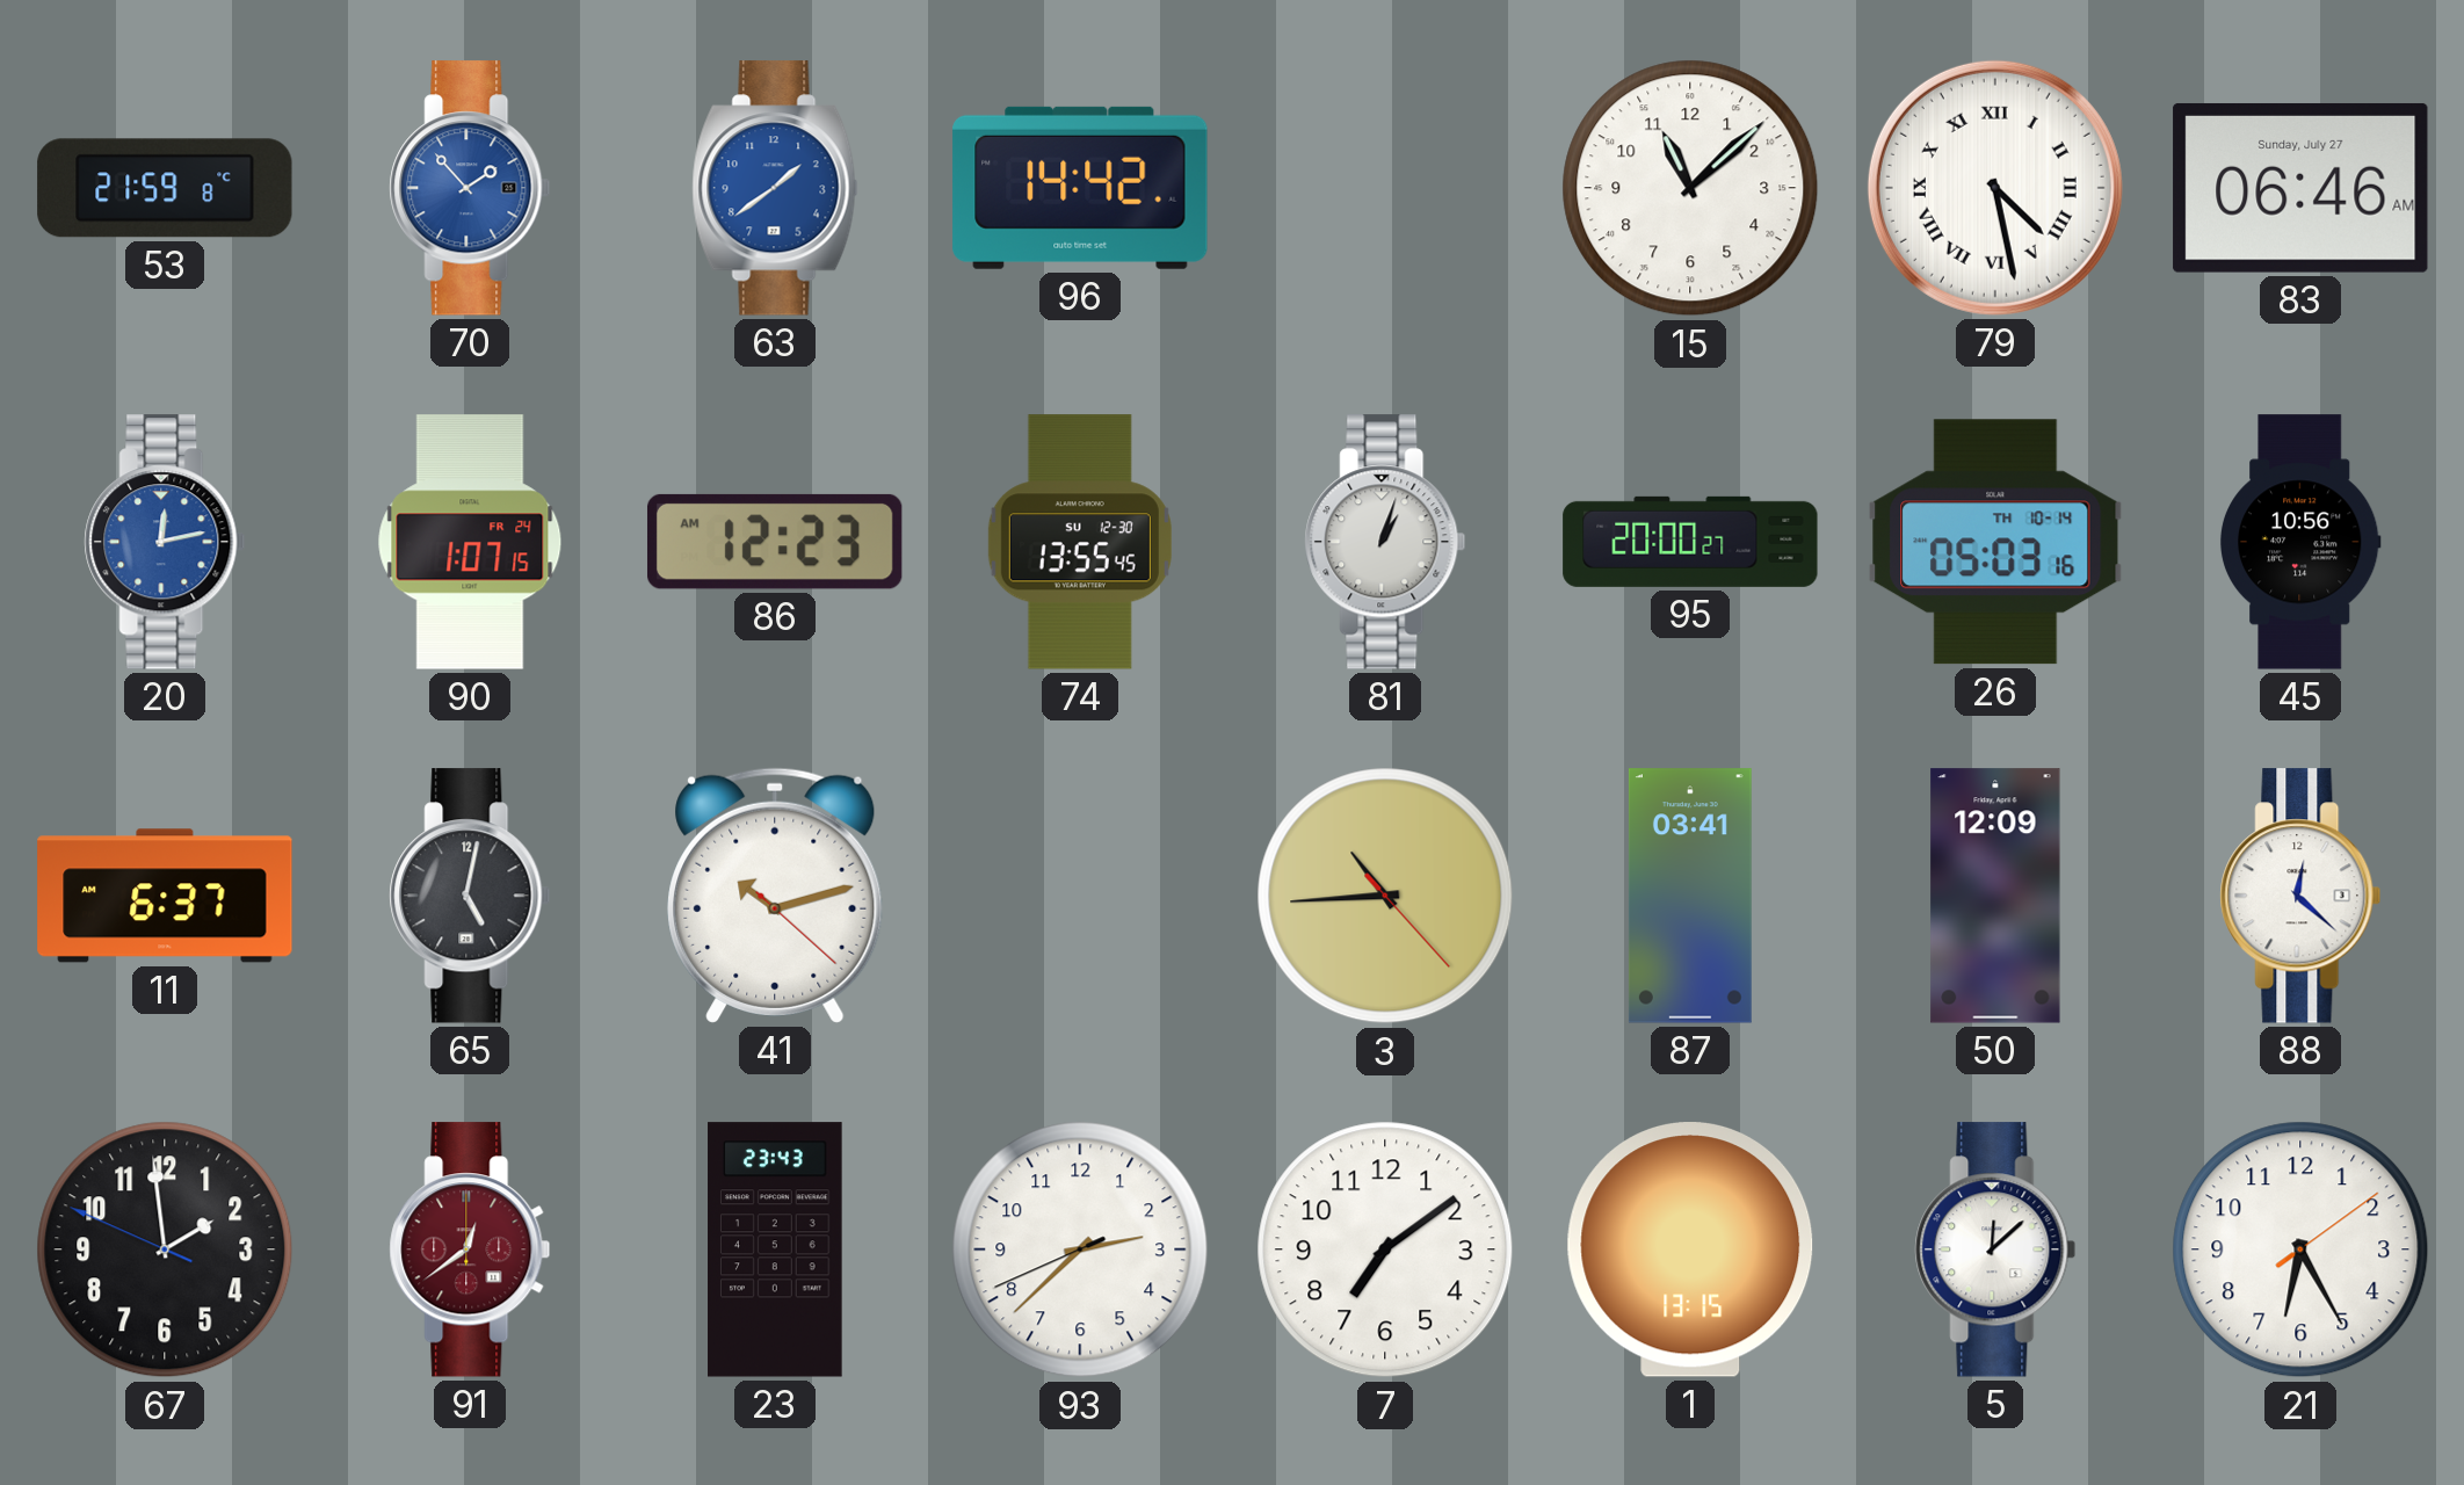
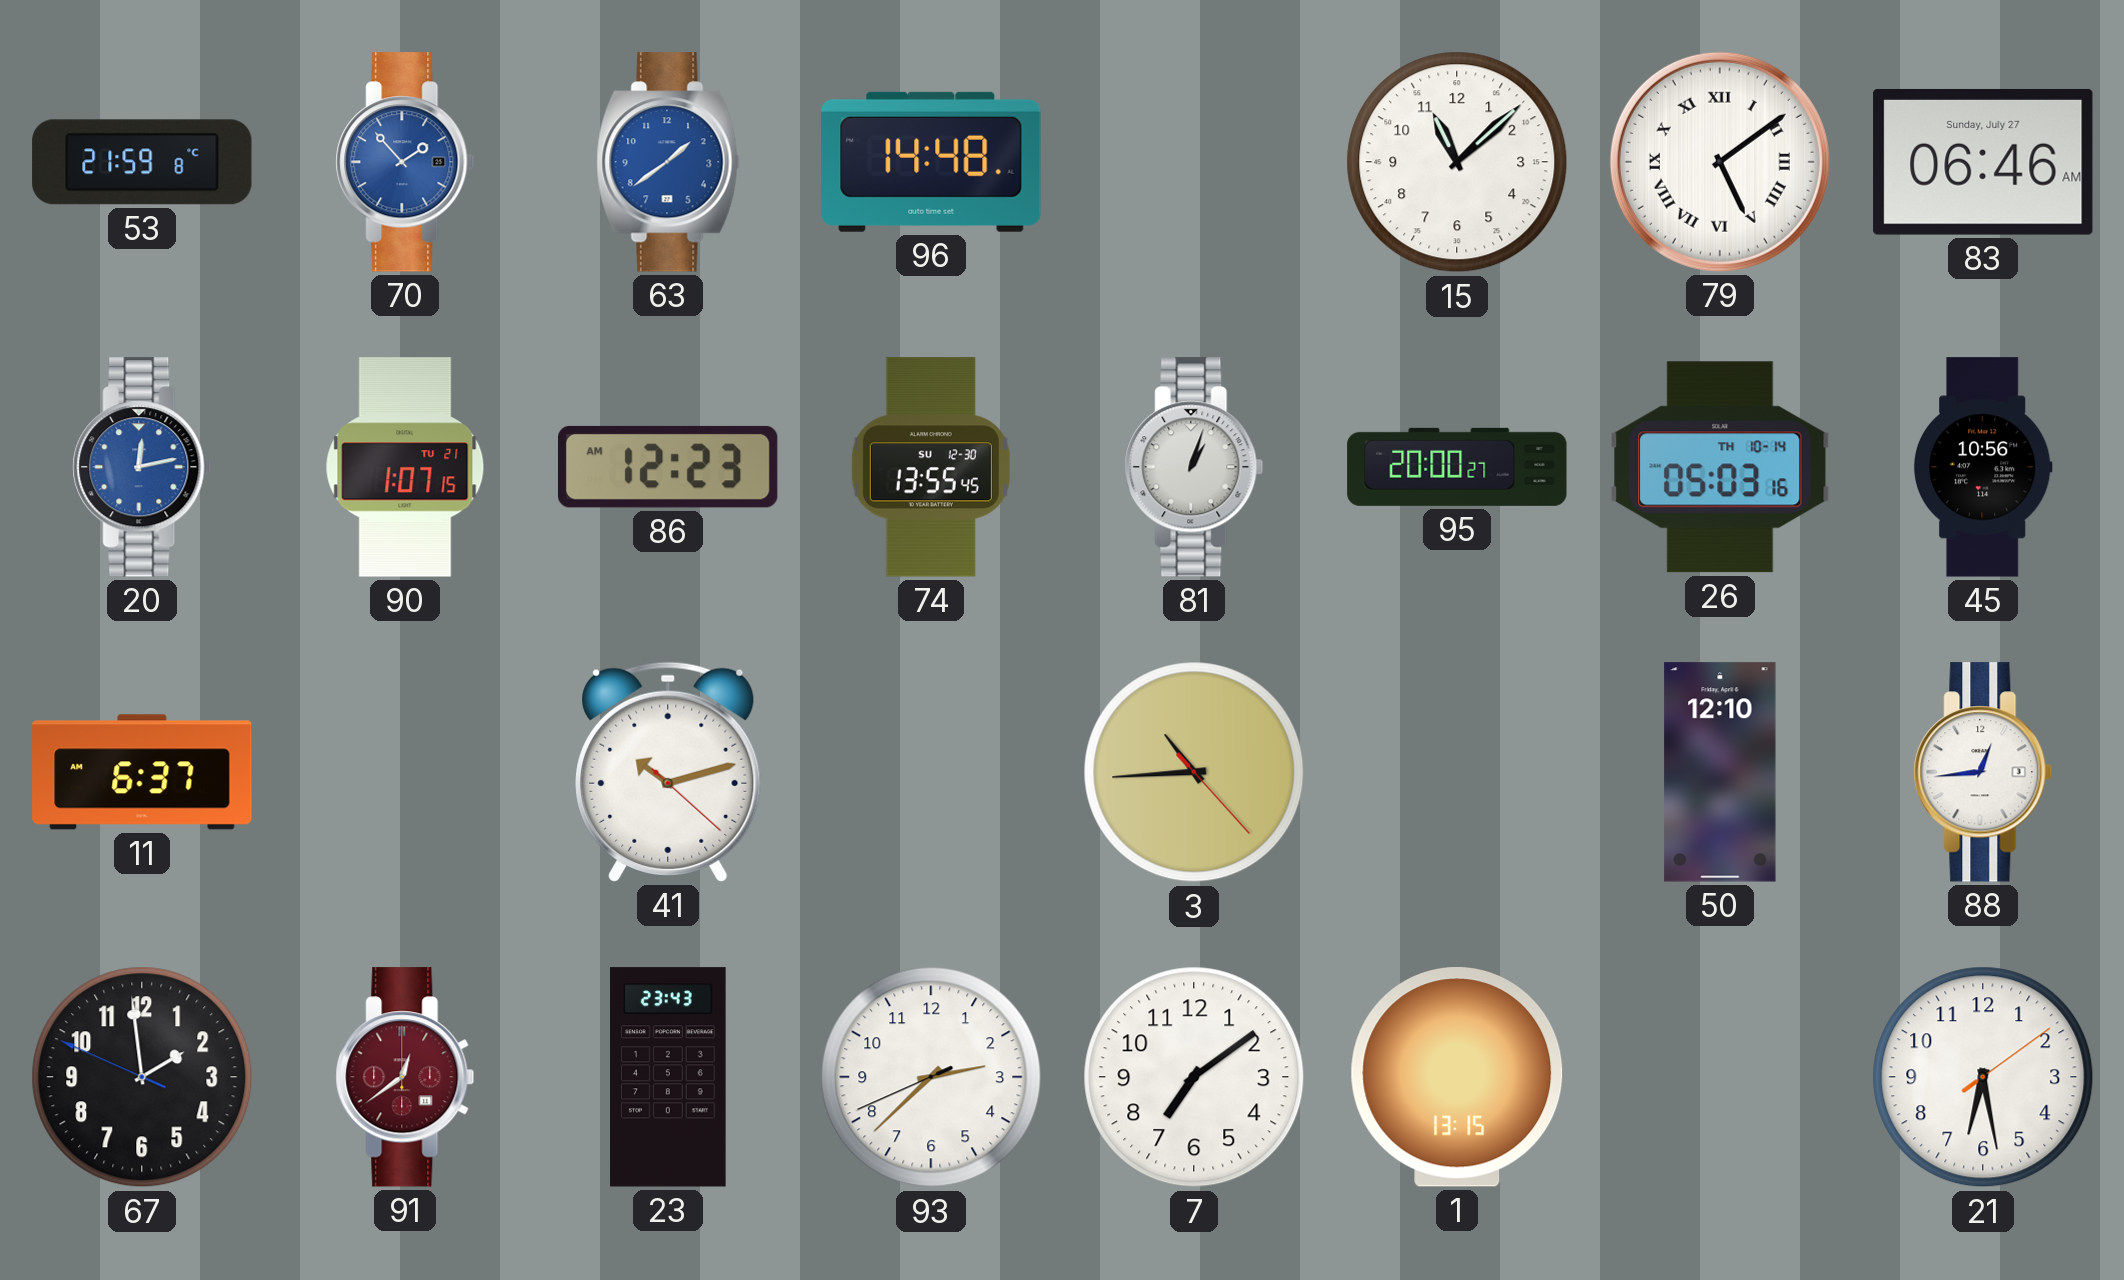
96: 14:42 -> 14:48
79: 4:28 -> 5:09
90 date: FR 24 -> TU 21
65: 5:02 -> none
87: 03:41 -> none
50: 12:09 -> 12:10
88: 12:22 -> 12:44
5: 12:08 -> none
21: 6:25 -> 6:28
